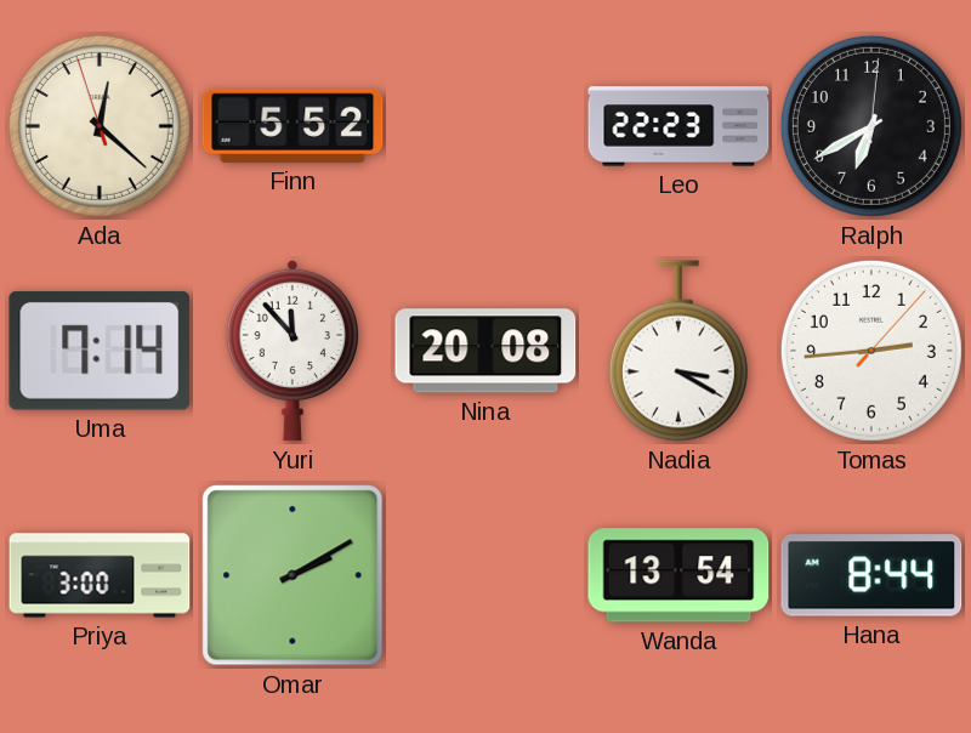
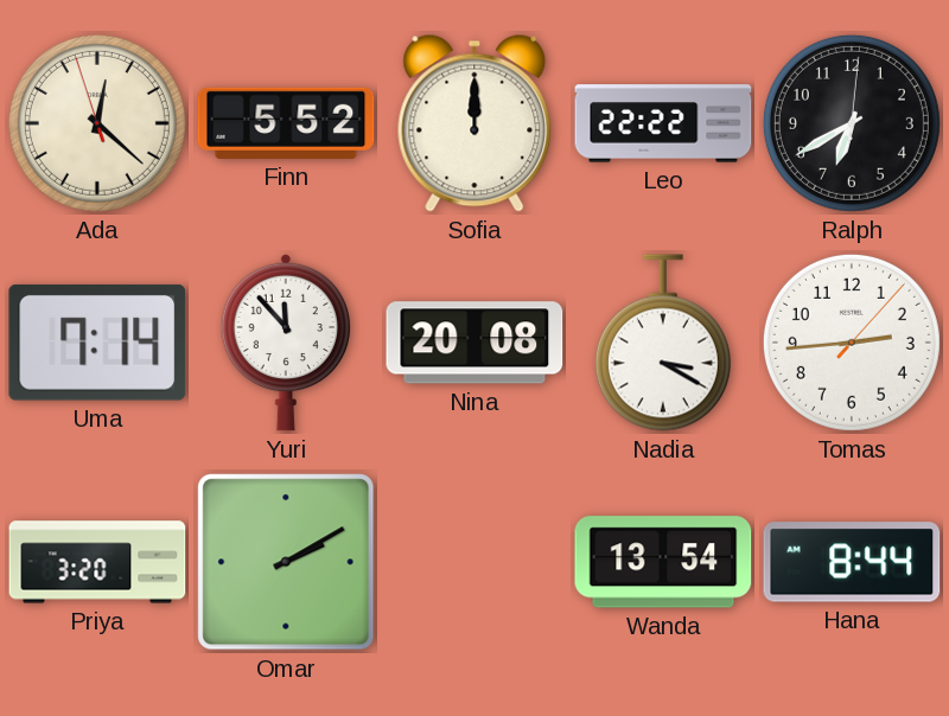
Sofia: none -> 12:00
Leo: 22:23 -> 22:22
Priya: 3:00 -> 3:20
